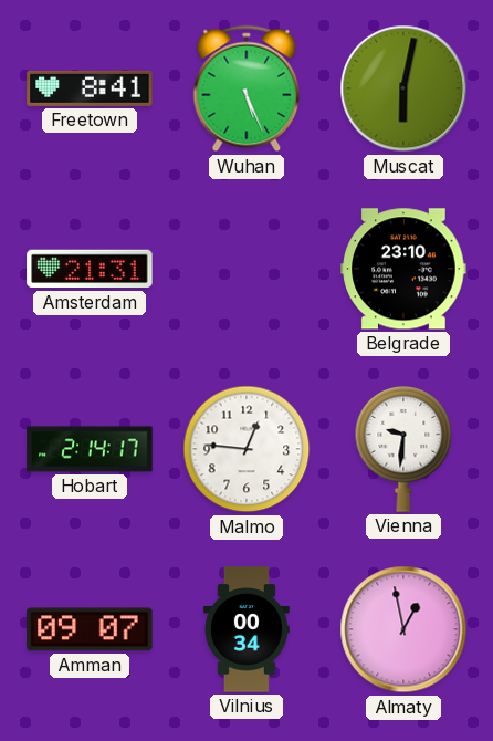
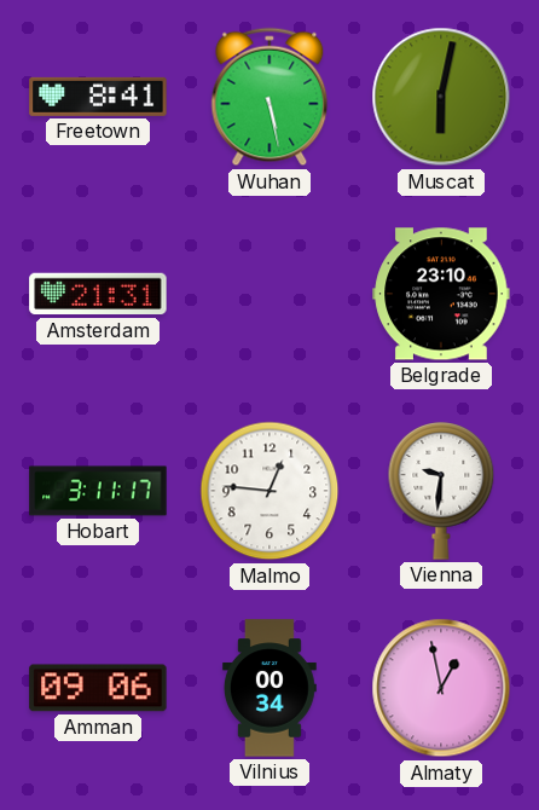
Wuhan: 5:26 -> 5:28
Hobart: 2:14 -> 3:11
Amman: 09:07 -> 09:06
